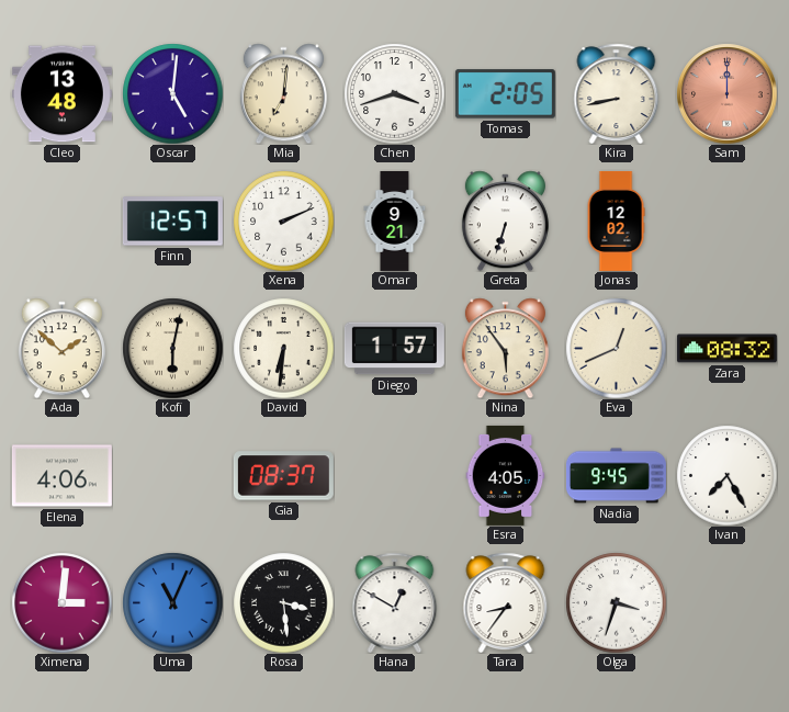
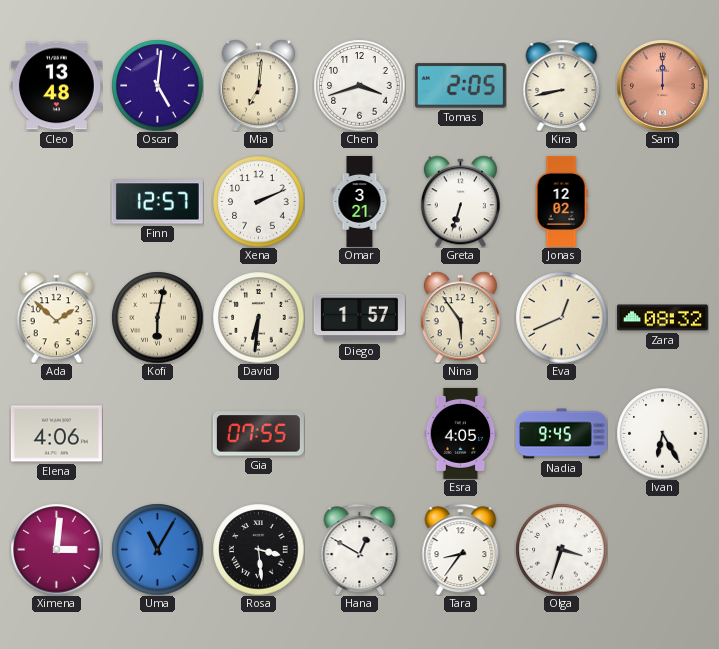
Omar: 9:21 -> 3:21
Gia: 08:37 -> 07:55
Ivan: 7:25 -> 6:25
Uma: 11:04 -> 11:05
